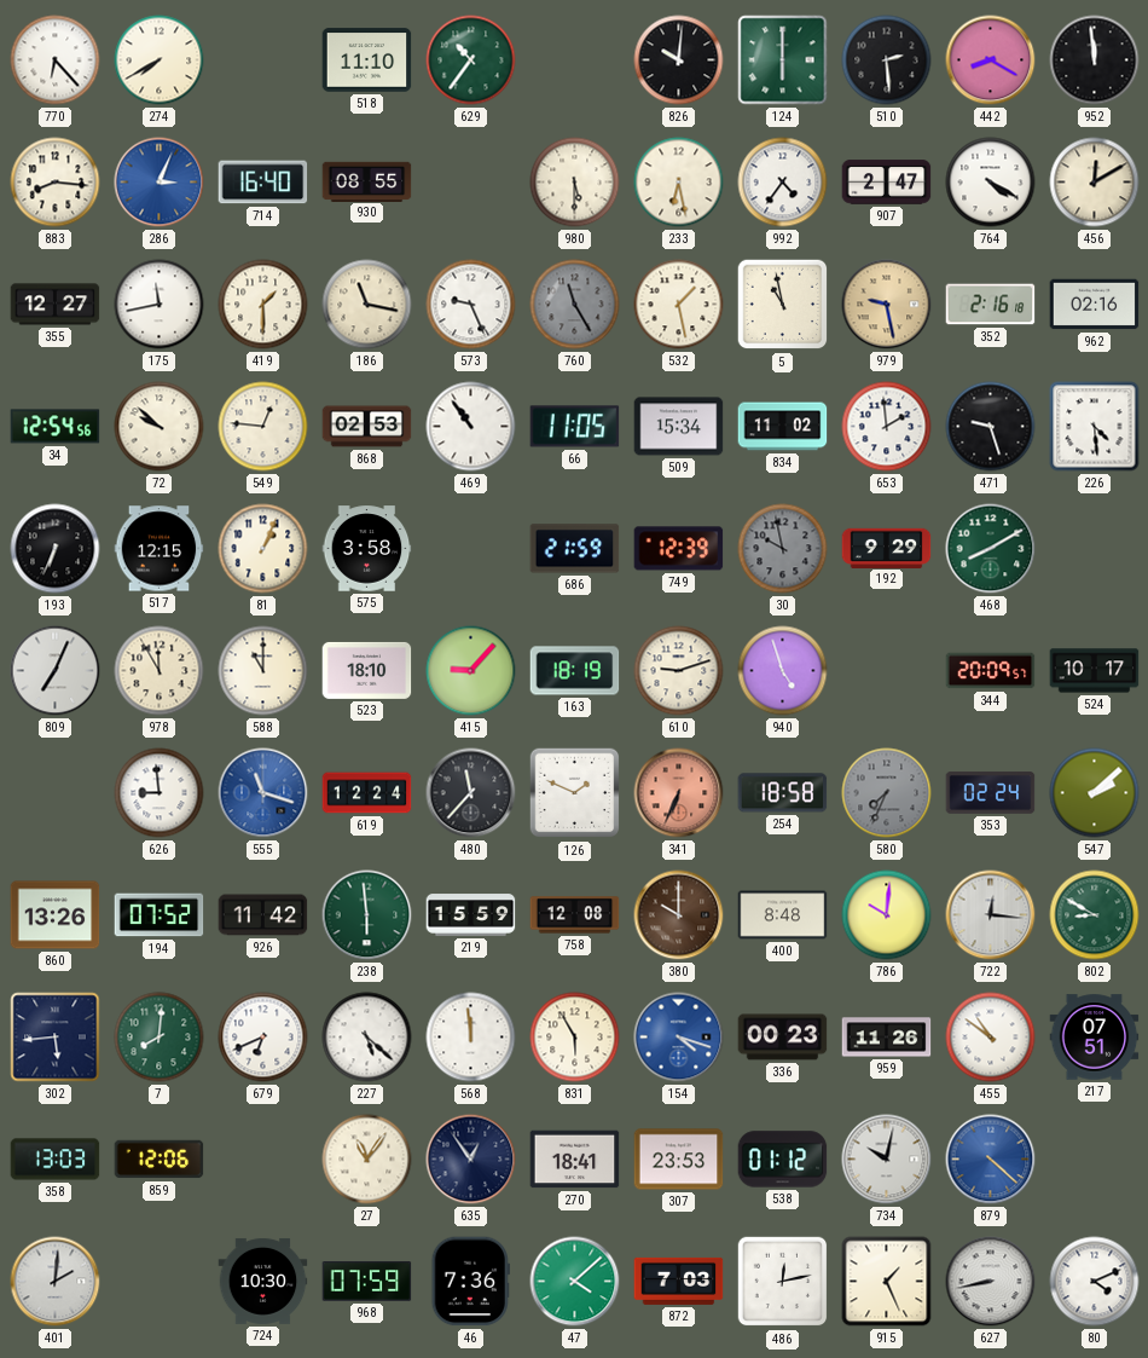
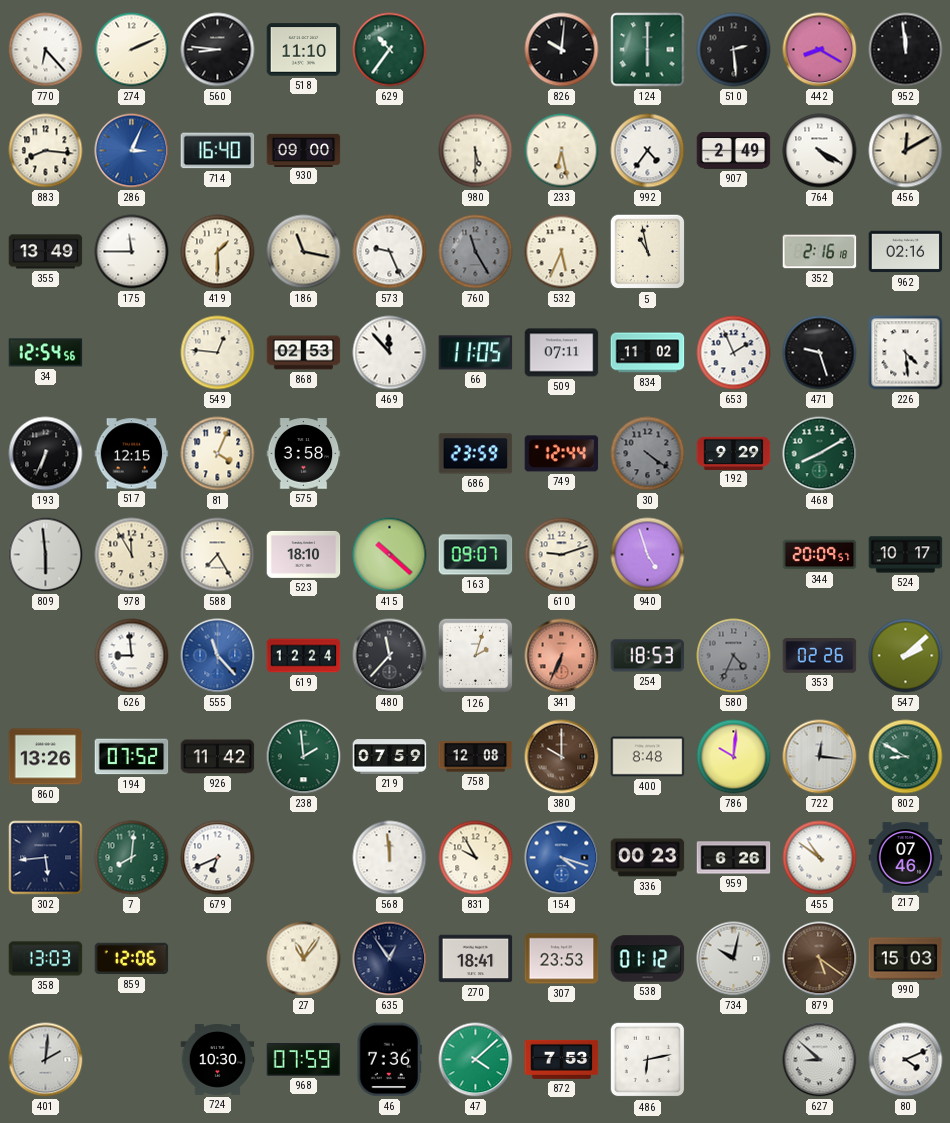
274: 7:40 -> 2:11
560: none -> 8:46
930: 08:55 -> 09:00
907: 2:47 -> 2:49
355: 12:27 -> 13:49
175: 11:43 -> 11:45
532: 1:28 -> 5:34
979: 9:28 -> none
72: 9:52 -> none
469: 10:54 -> 11:53
509: 15:34 -> 07:11
653: 1:59 -> 1:56
81: 1:04 -> 4:04
686: 21:59 -> 23:59
749: 12:39 -> 12:44
30: 9:58 -> 4:21
809: 7:04 -> 5:59
588: 11:00 -> 7:25
415: 9:07 -> 10:22
163: 18:19 -> 09:07
555: 11:18 -> 11:23
126: 1:49 -> 2:03
254: 18:58 -> 18:53
580: 7:34 -> 4:34
353: 02:24 -> 02:26
238: 5:59 -> 1:59
219: 15:59 -> 07:59
227: 5:22 -> none
831: 5:55 -> 9:55
959: 11:26 -> 6:26
217: 07:51 -> 07:46
879: 4:22 -> 5:21
879 dial: blue -> brown
990: none -> 15:03
872: 7:03 -> 7:53
486: 12:13 -> 6:13
915: 1:26 -> none
627: 8:43 -> 8:52
